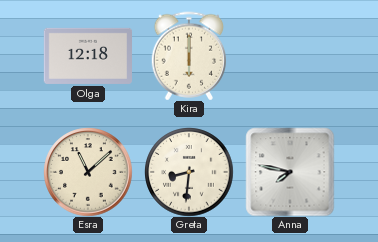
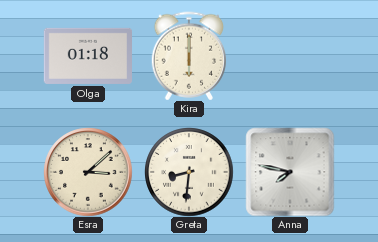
Olga: 12:18 -> 01:18
Esra: 11:08 -> 3:08
